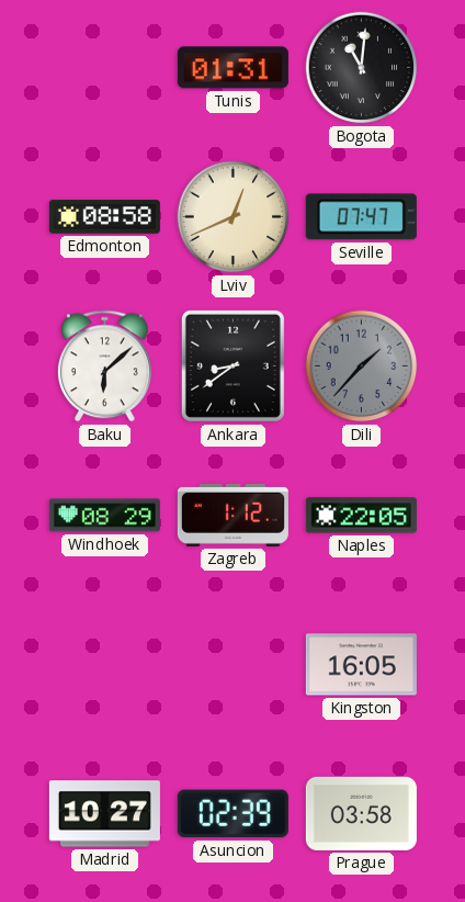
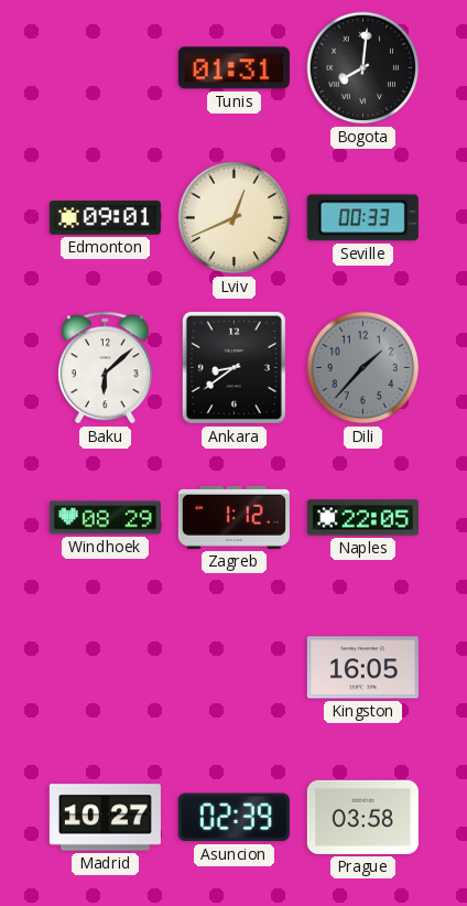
Bogota: 11:01 -> 8:01
Edmonton: 08:58 -> 09:01
Seville: 07:47 -> 00:33
